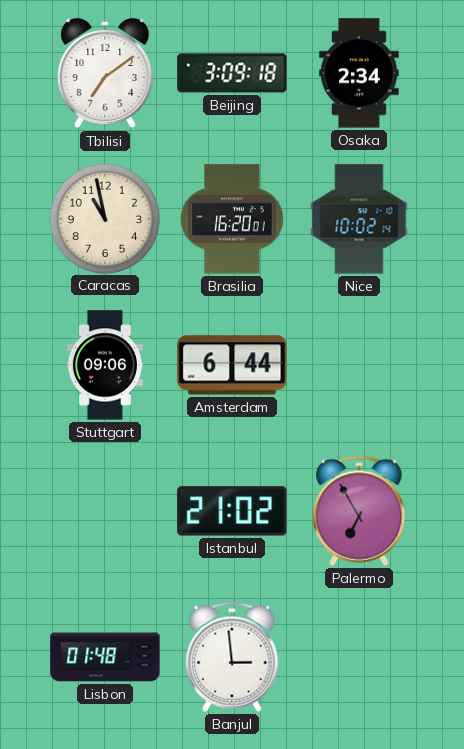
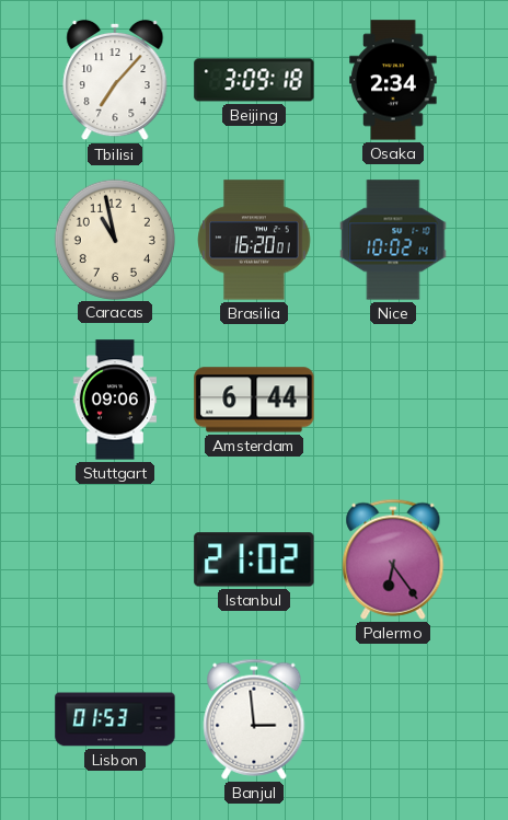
Tbilisi: 7:09 -> 7:07
Palermo: 6:55 -> 6:24
Lisbon: 01:48 -> 01:53
